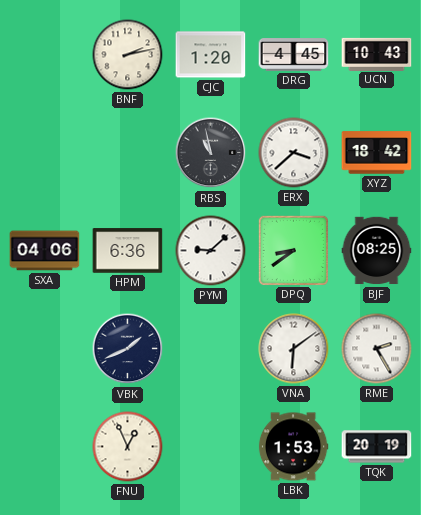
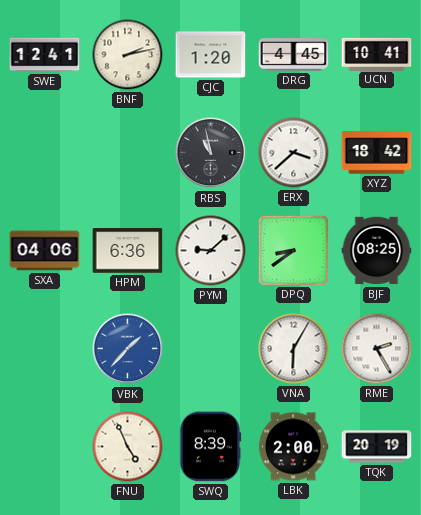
SWE: none -> 12:41
UCN: 10:43 -> 10:41
VBK: 1:41 -> 1:37
VBK dial: navy -> blue
VNA: 6:09 -> 6:05
FNU: 12:56 -> 4:56
SWQ: none -> 8:39
LBK: 1:53 -> 2:00
